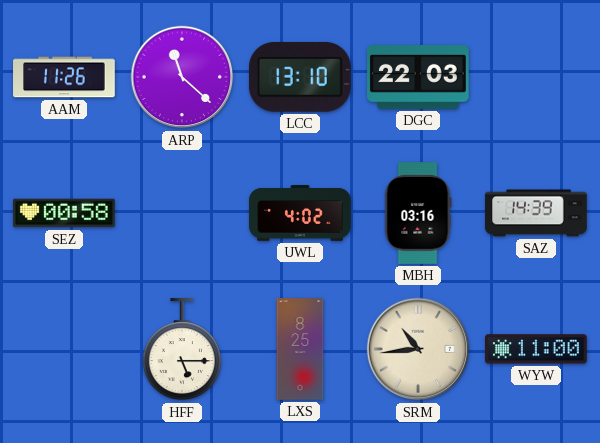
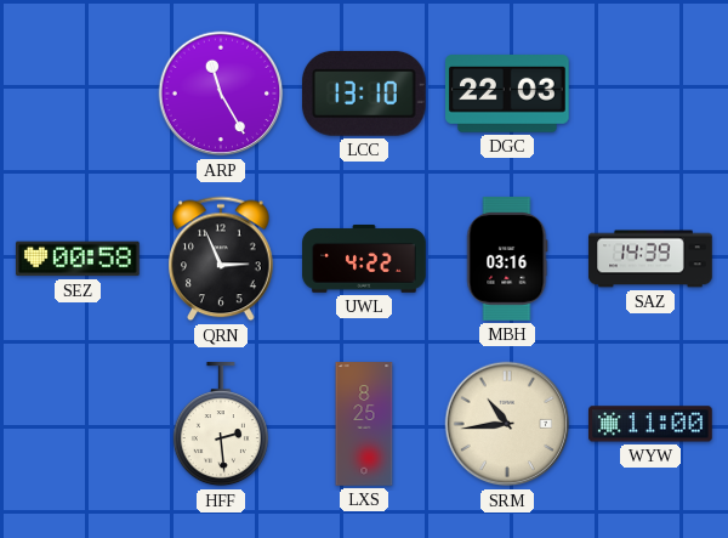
AAM: 11:26 -> none
ARP: 11:22 -> 11:25
QRN: none -> 2:56
UWL: 4:02 -> 4:22
HFF: 5:15 -> 2:29
